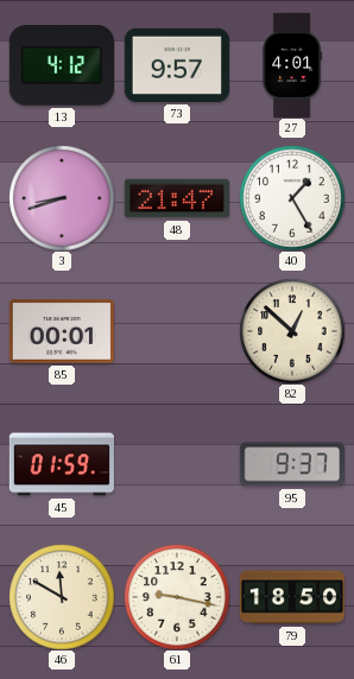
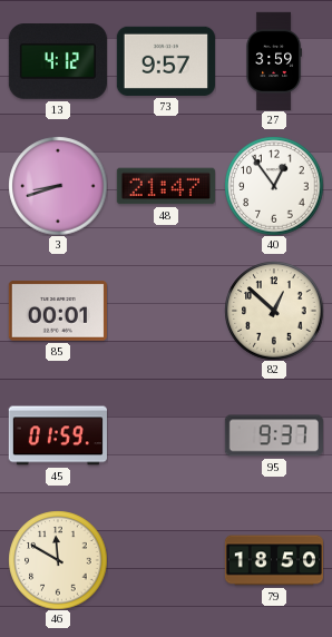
27: 4:01 -> 3:59
40: 1:25 -> 12:54
61: 9:17 -> none
